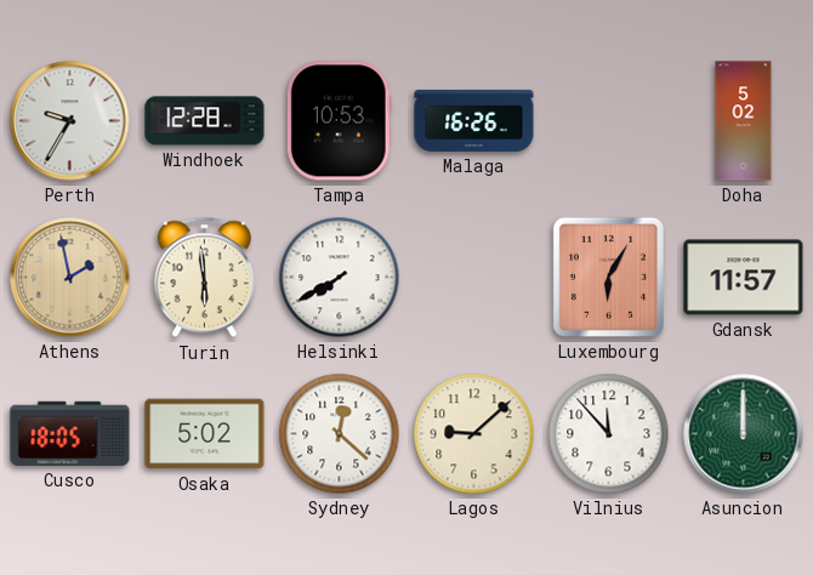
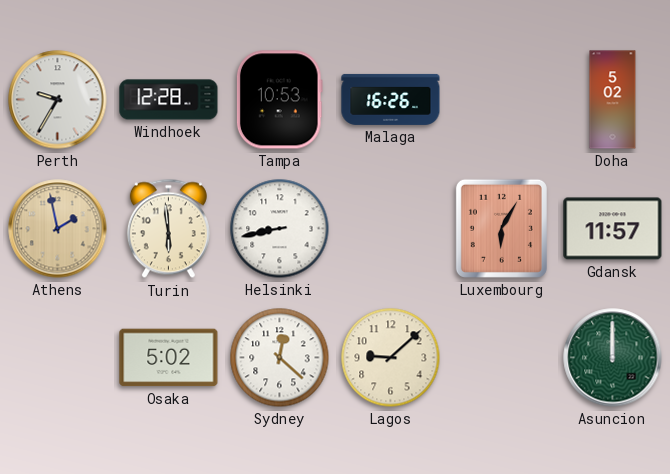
Helsinki: 7:40 -> 8:43
Cusco: 18:05 -> none
Vilnius: 11:53 -> none
